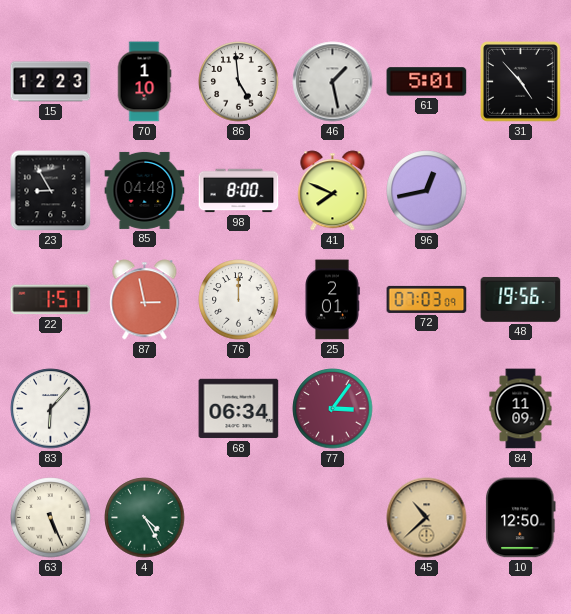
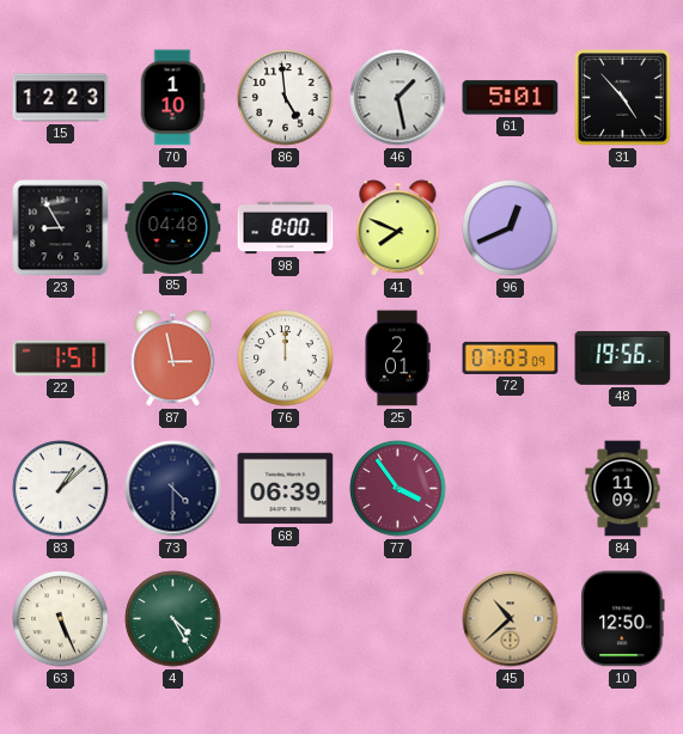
96: 12:43 -> 12:41
83: 6:07 -> 1:08
73: none -> 4:30
68: 06:34 -> 06:39
77: 3:06 -> 3:54
